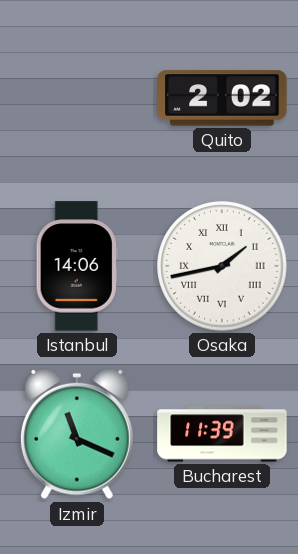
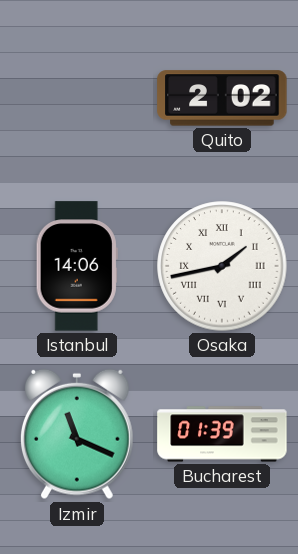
Bucharest: 11:39 -> 01:39
